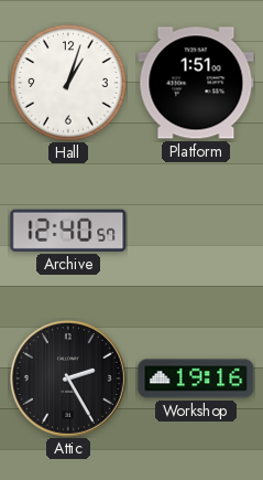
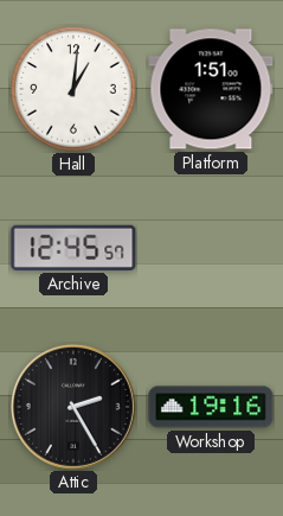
Hall: 1:03 -> 1:01
Archive: 12:40 -> 12:45
